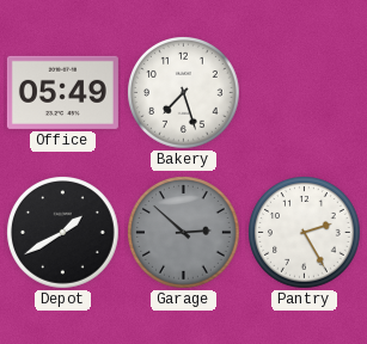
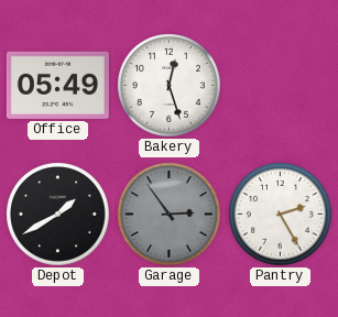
Bakery: 7:27 -> 12:27
Garage: 2:52 -> 2:54
